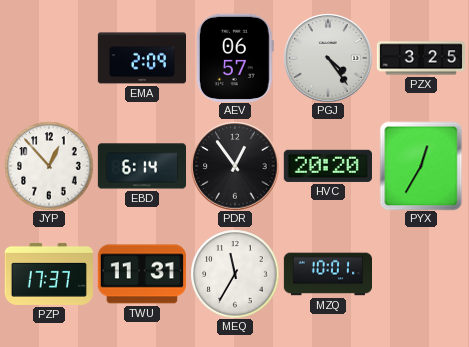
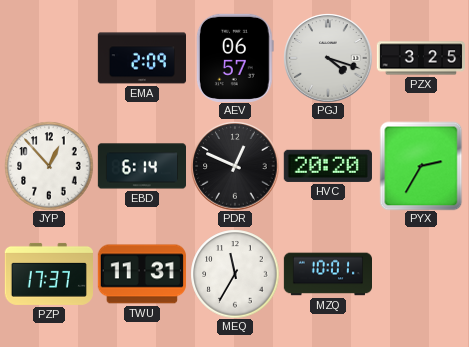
PGJ: 4:24 -> 4:18
PDR: 12:54 -> 12:49
PYX: 12:35 -> 2:35
